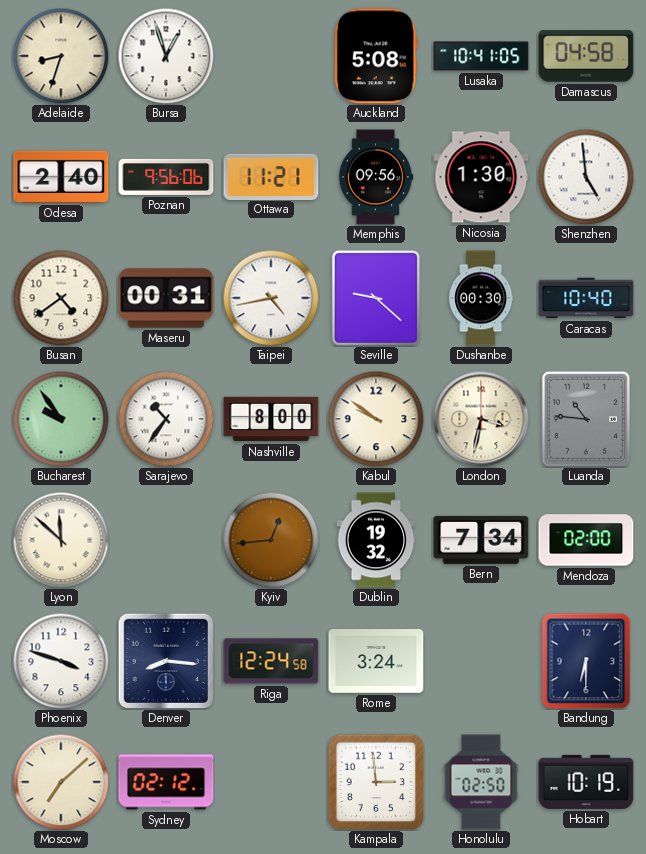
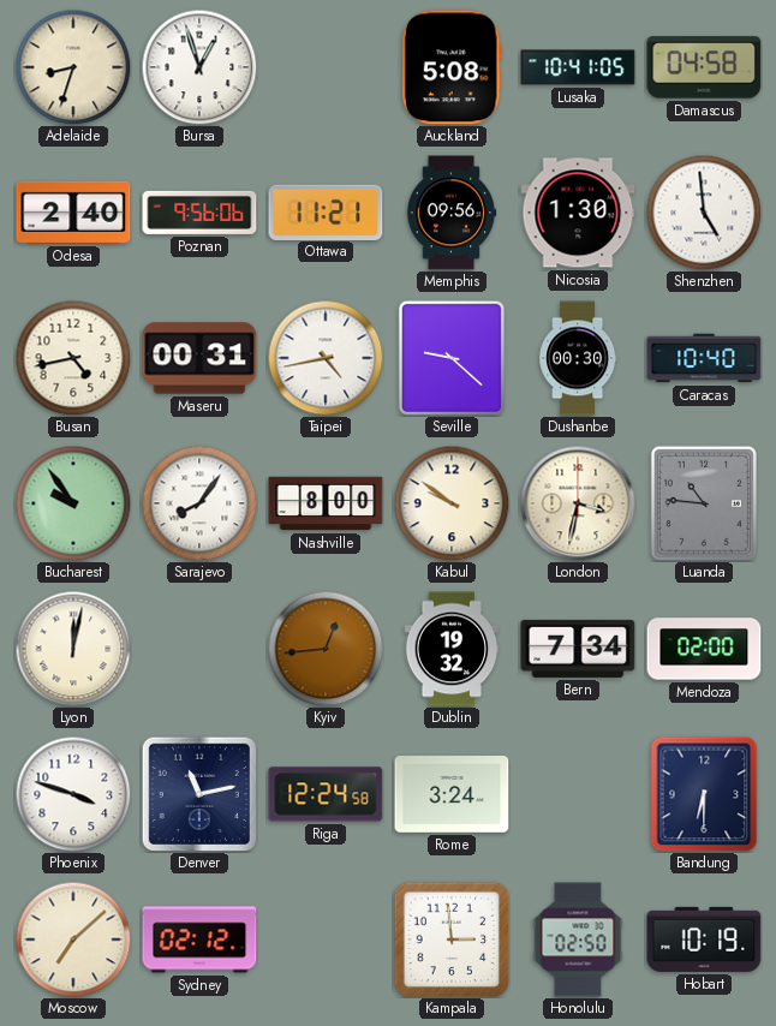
Busan: 4:39 -> 4:43
Sarajevo: 10:36 -> 8:06
Lyon: 11:52 -> 12:02
Denver: 8:16 -> 11:13
